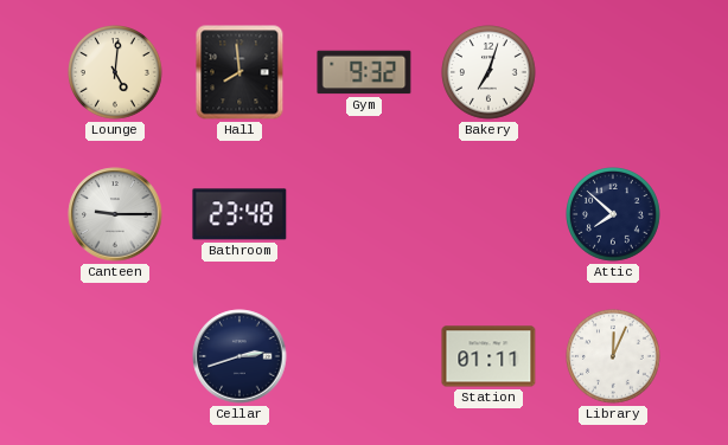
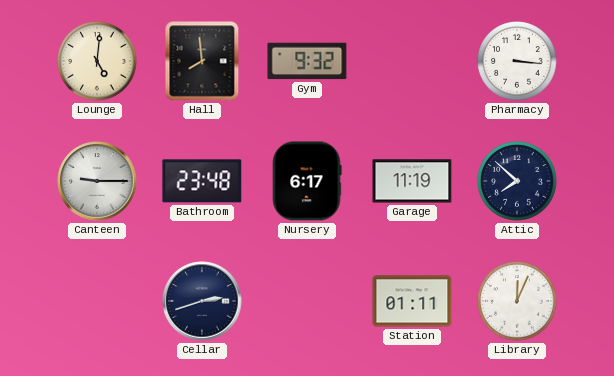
Bakery: 7:03 -> none
Pharmacy: none -> 3:16
Nursery: none -> 6:17
Garage: none -> 11:19
